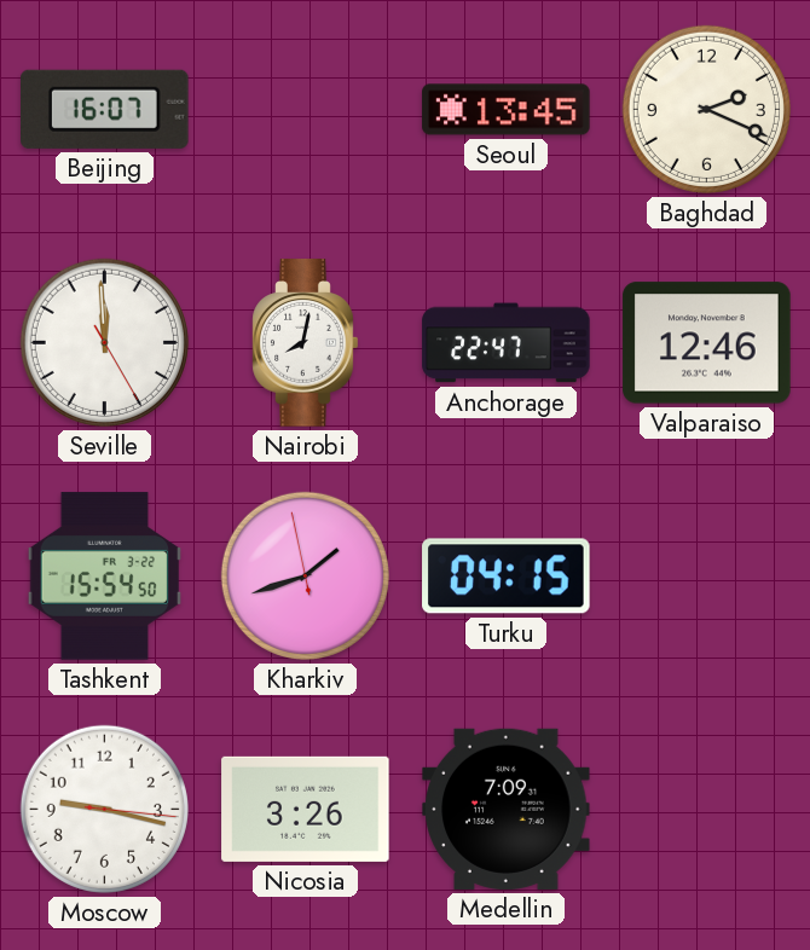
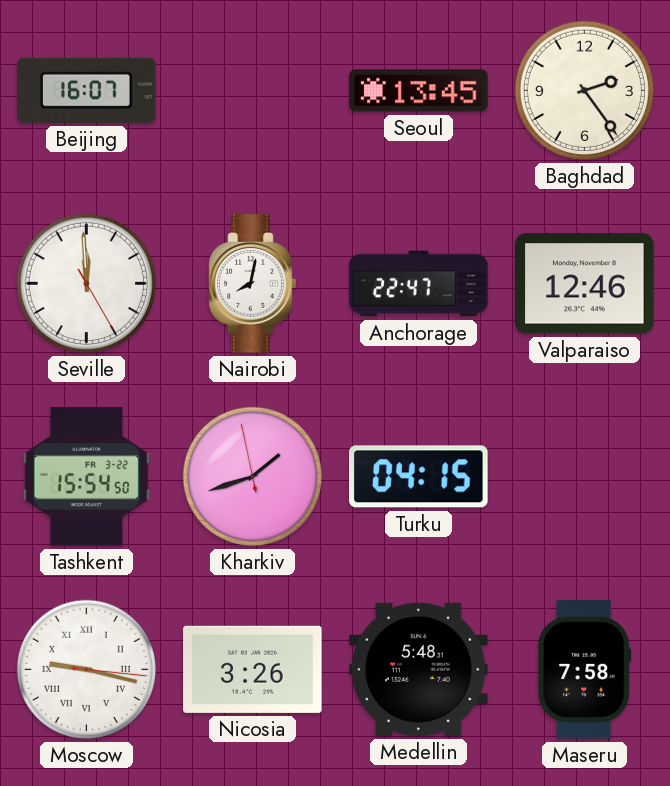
Baghdad: 2:19 -> 2:24
Moscow numerals: Arabic -> Roman
Medellin: 7:09 -> 5:48
Maseru: none -> 7:58
